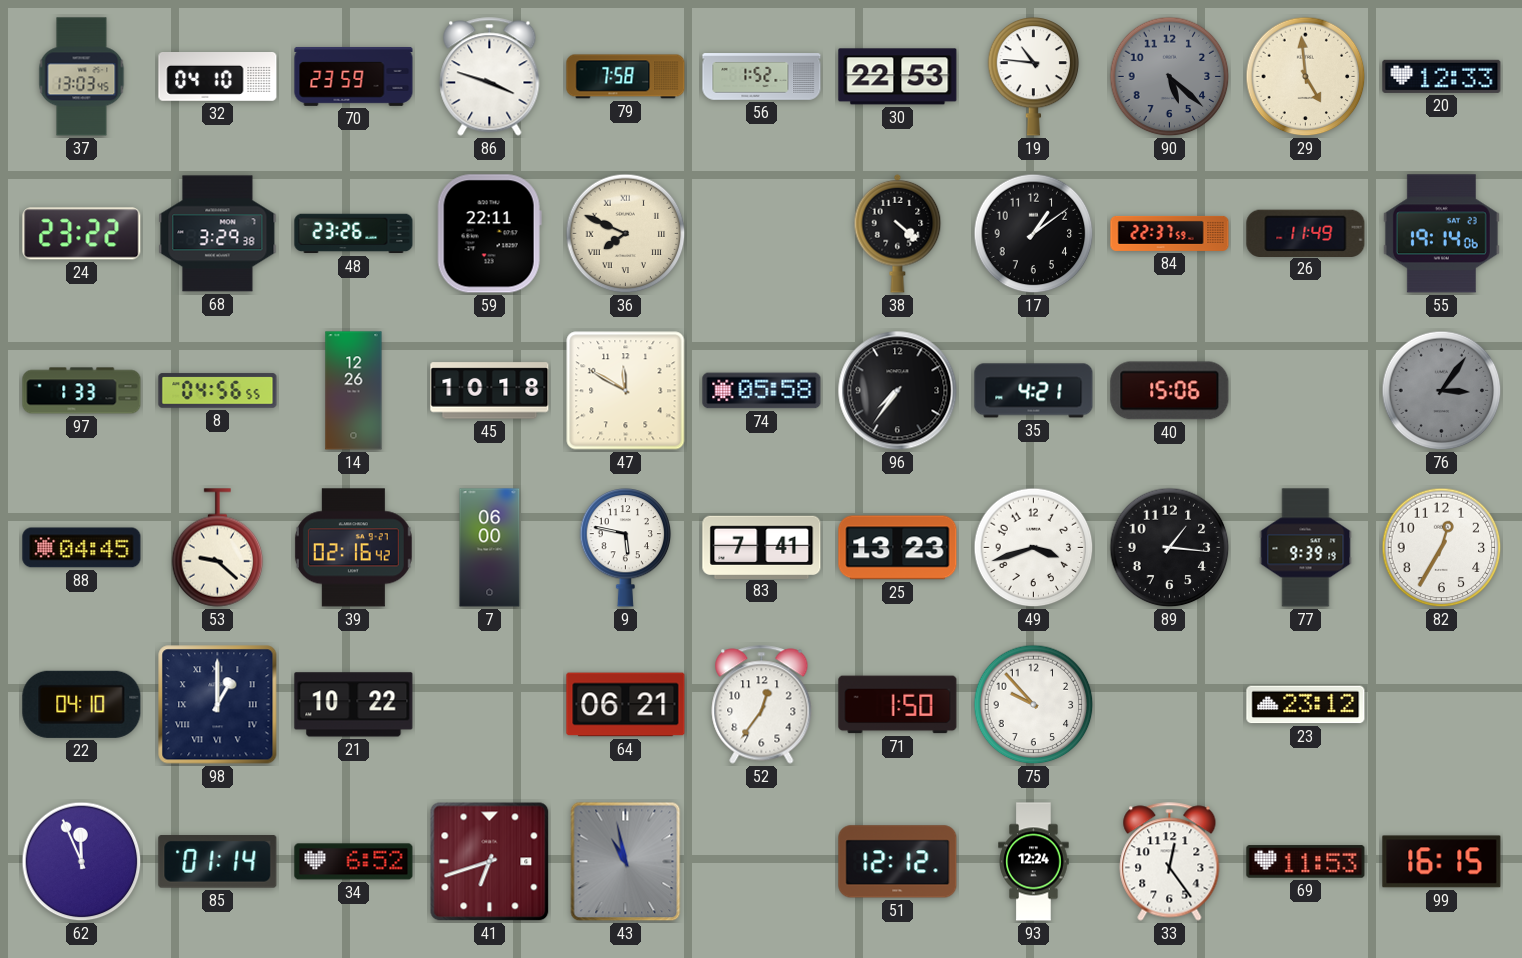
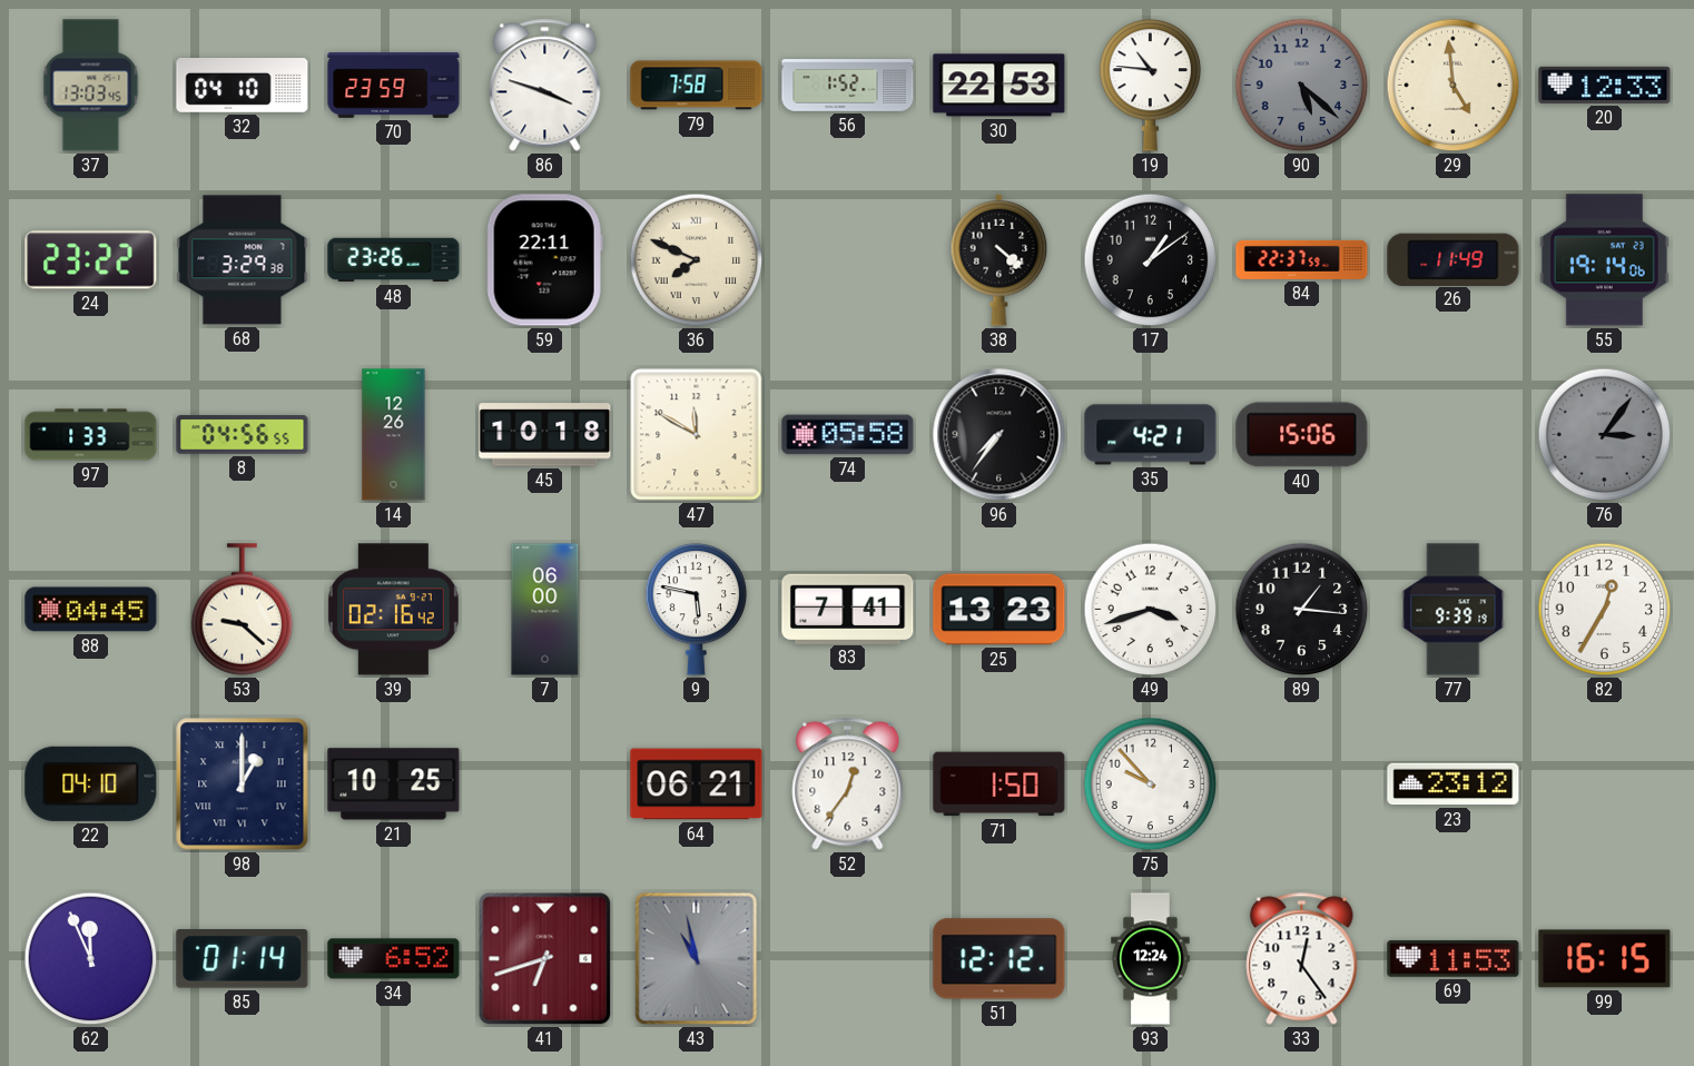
21: 10:22 -> 10:25
